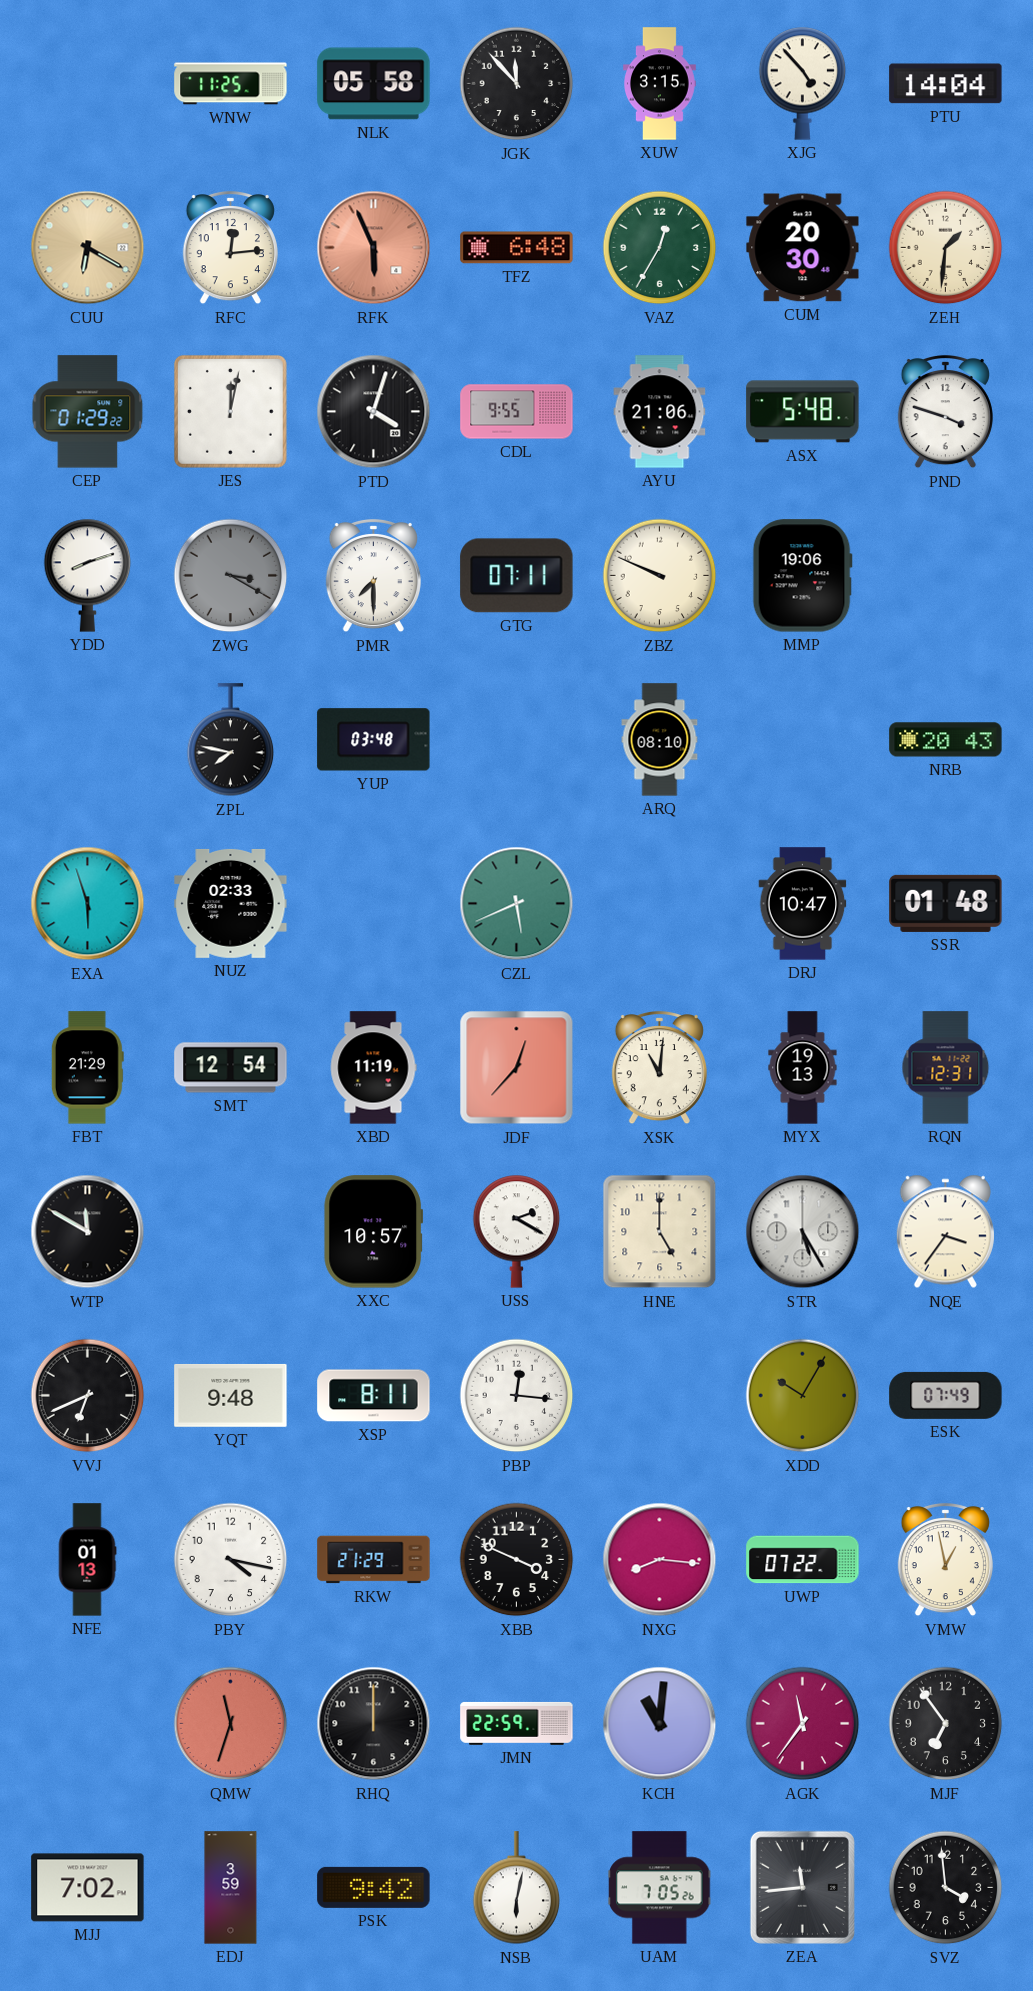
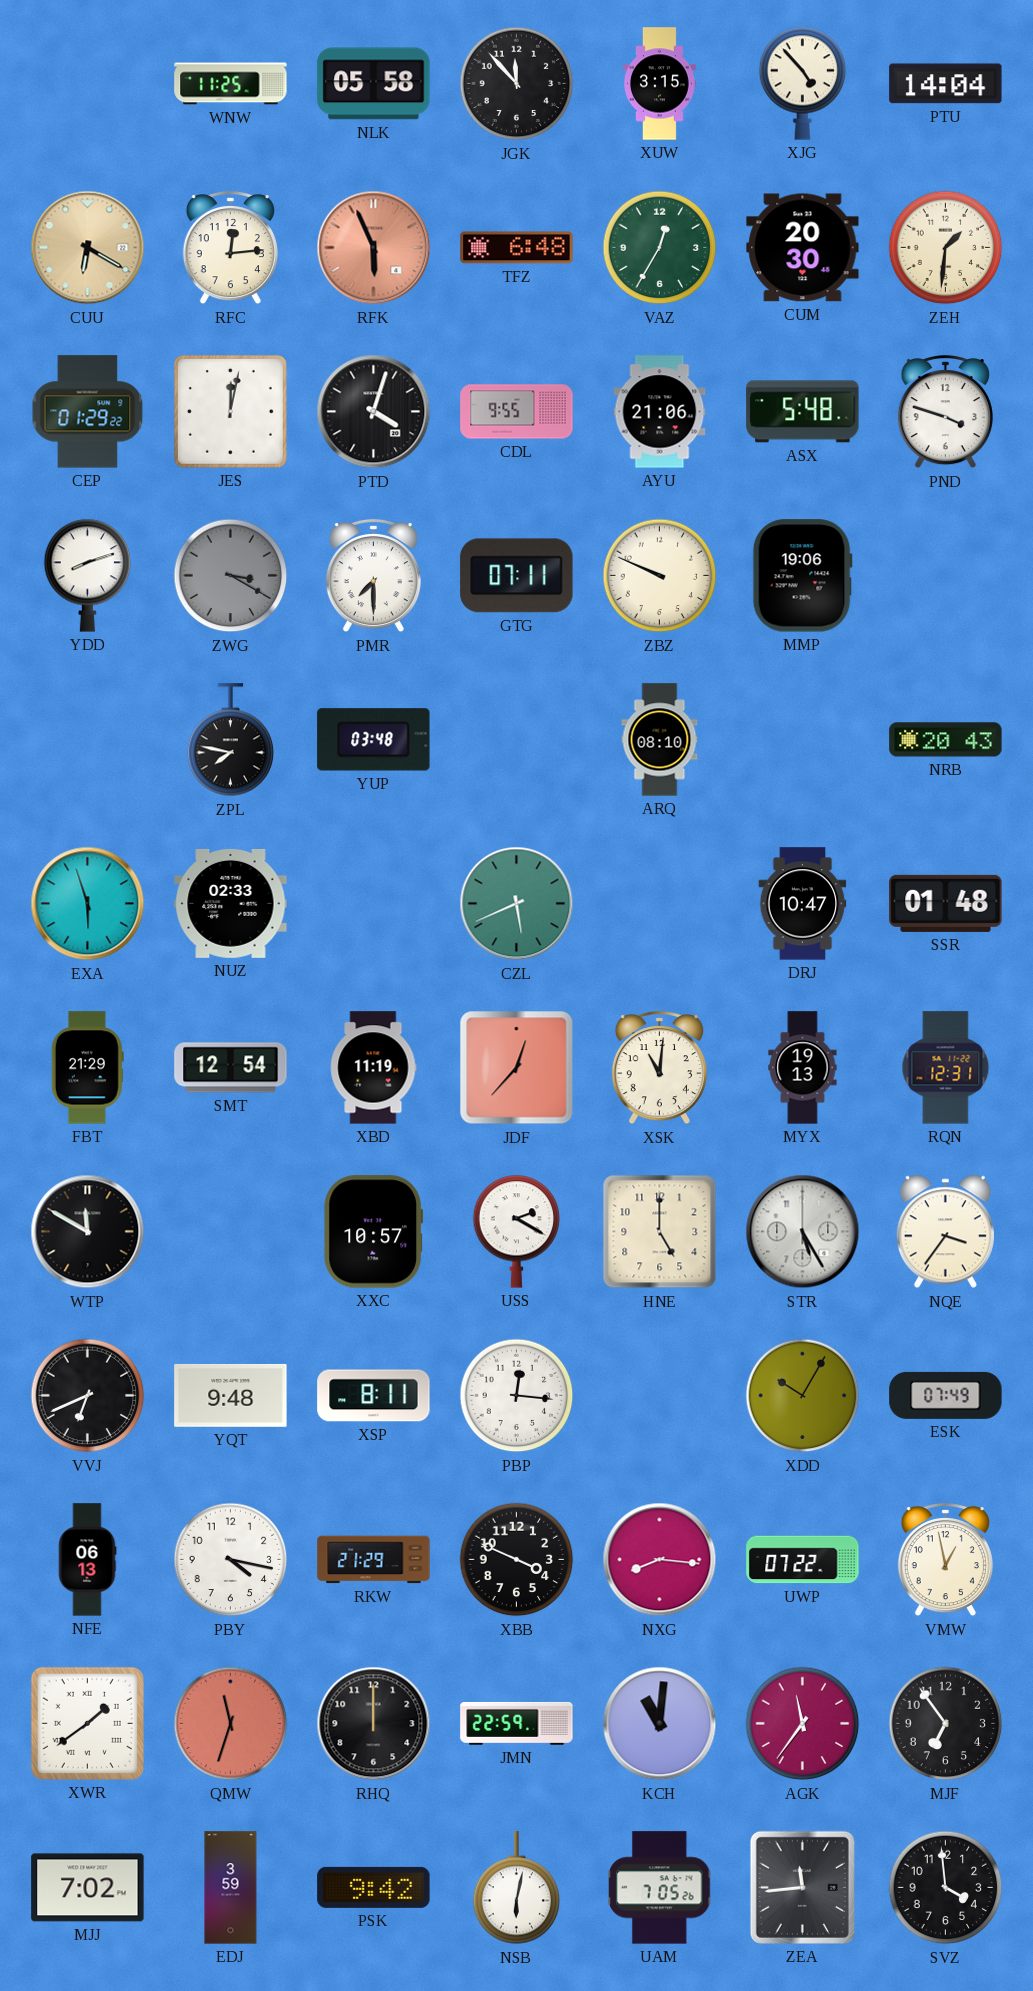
NFE: 01:13 -> 06:13
XWR: none -> 1:39
